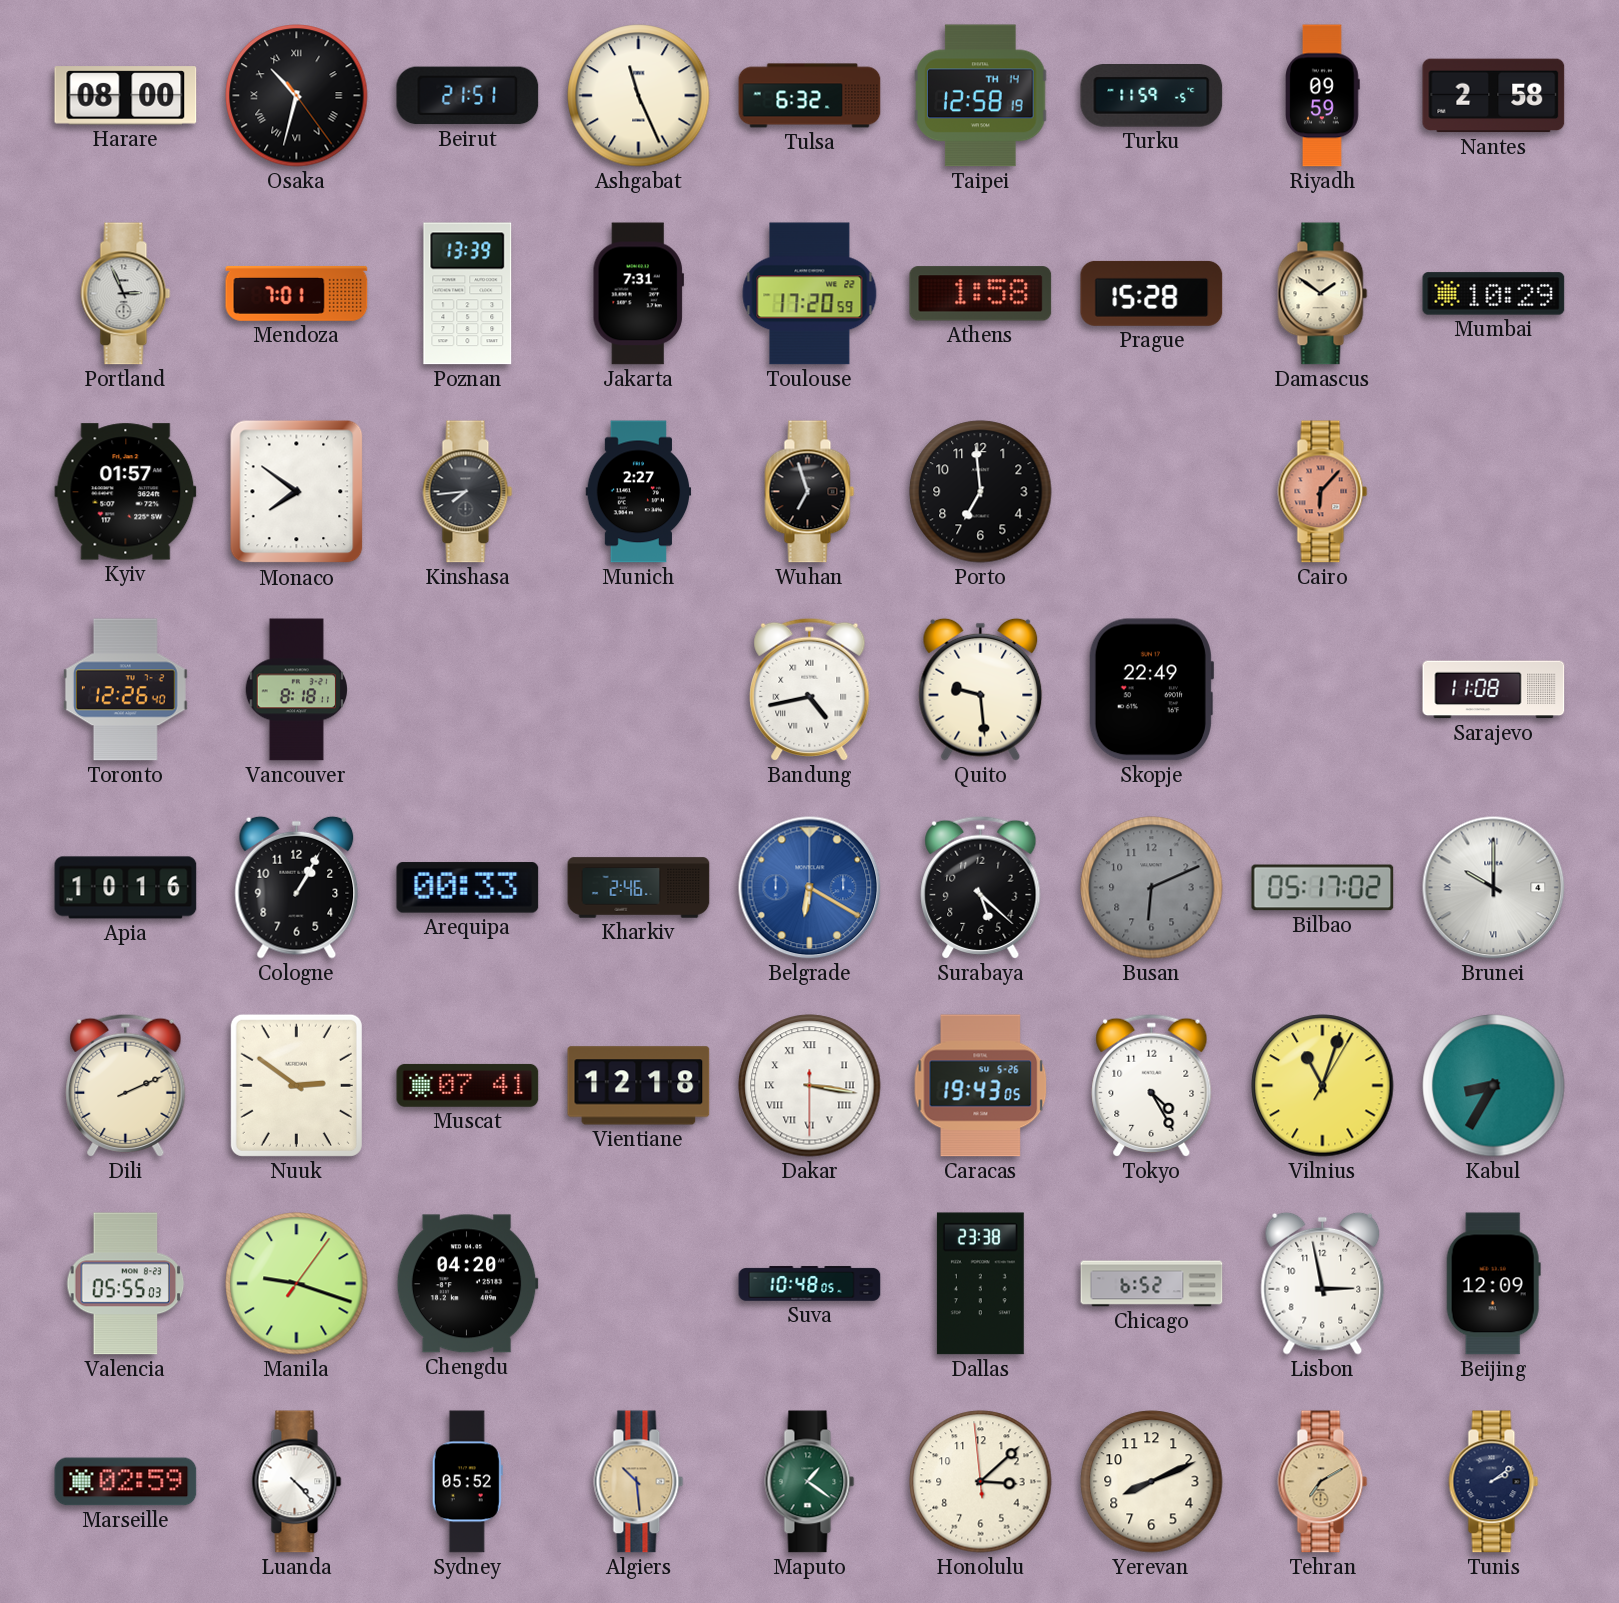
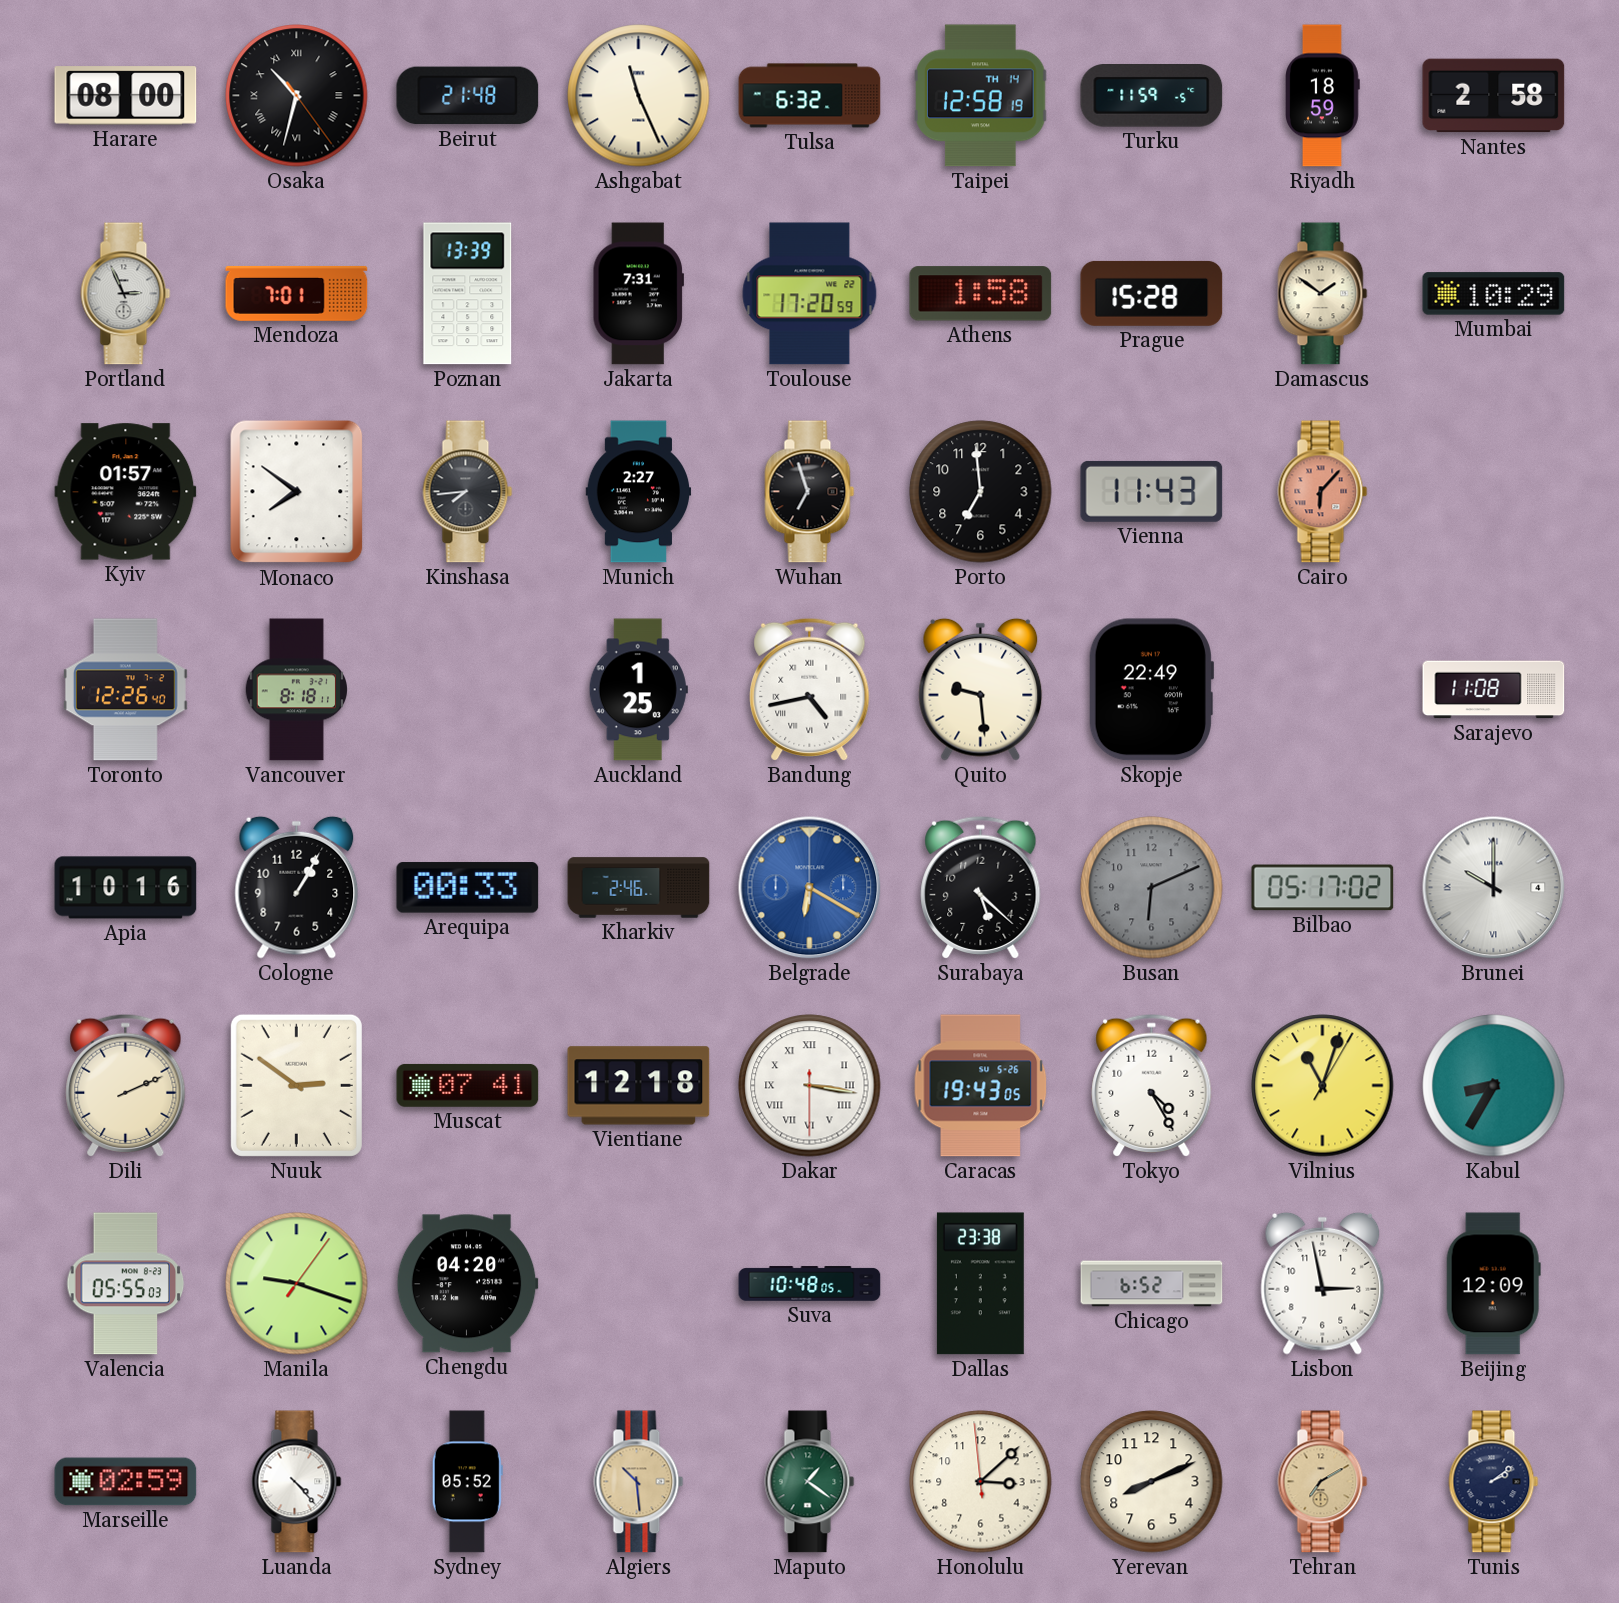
Beirut: 21:51 -> 21:48
Riyadh: 09:59 -> 18:59
Vienna: none -> 11:43
Auckland: none -> 1:25
